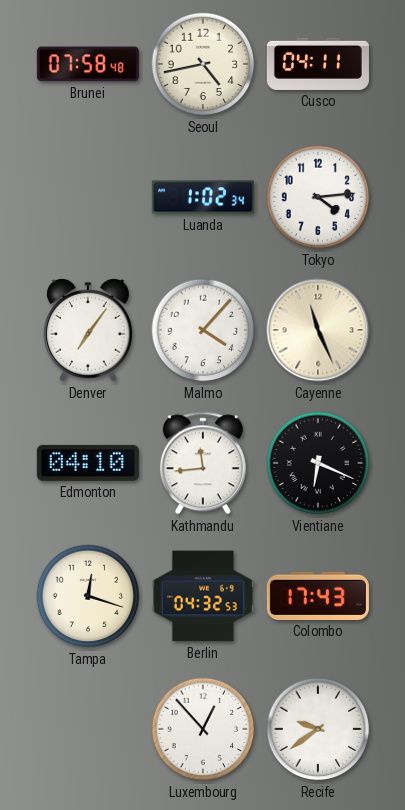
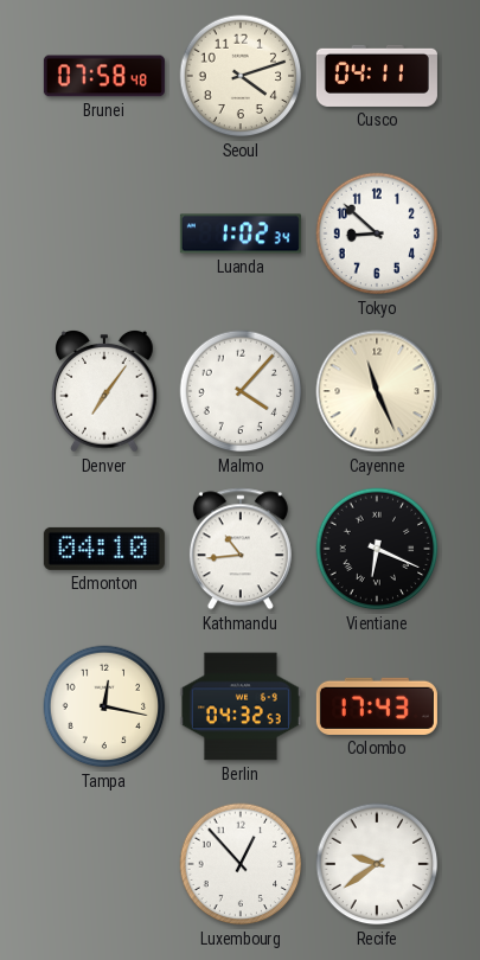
Seoul: 4:43 -> 4:12
Tokyo: 4:14 -> 8:52
Kathmandu: 11:44 -> 10:44
Tampa: 12:18 -> 12:17
